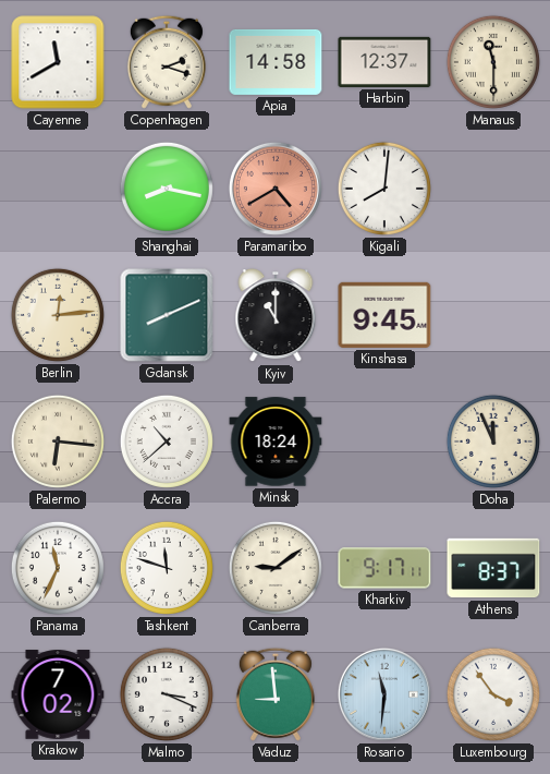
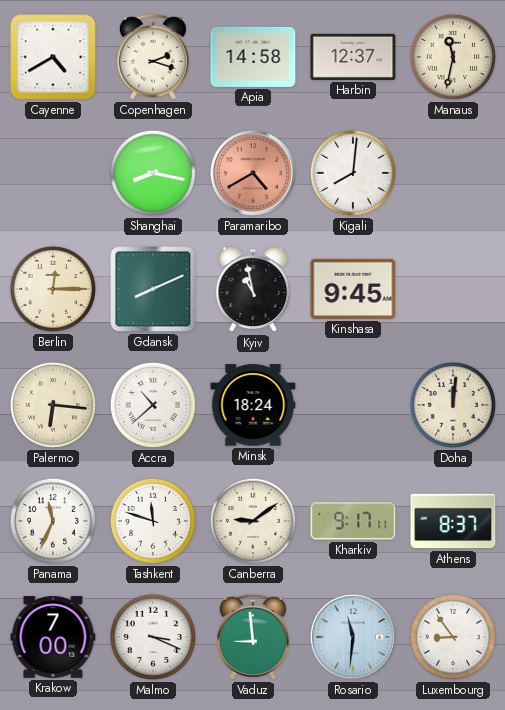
Cayenne: 11:40 -> 4:40
Manaus: 11:30 -> 11:32
Berlin: 12:14 -> 12:15
Kyiv: 11:00 -> 10:58
Doha: 11:56 -> 12:01
Krakow: 7:02 -> 7:00
Luxembourg: 3:54 -> 8:54
